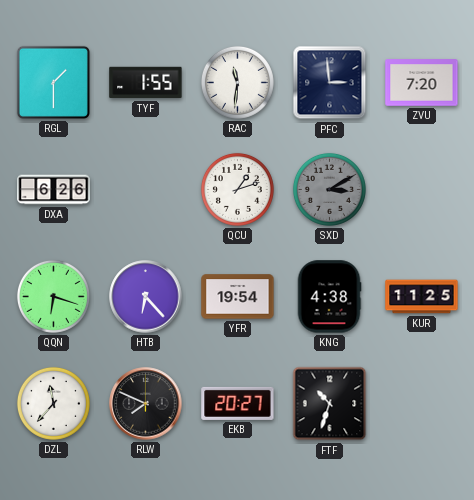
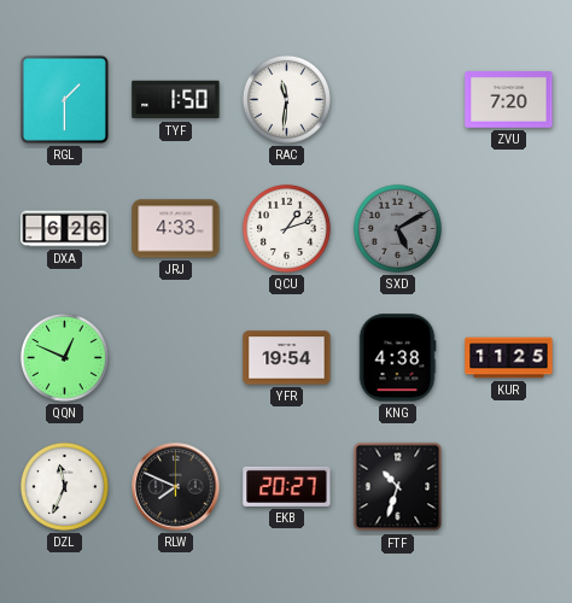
TYF: 1:55 -> 1:50
PFC: 2:59 -> none
JRJ: none -> 4:33
SXD: 3:10 -> 5:10
QQN: 6:18 -> 12:49
HTB: 6:23 -> none
DZL: 11:37 -> 11:34
